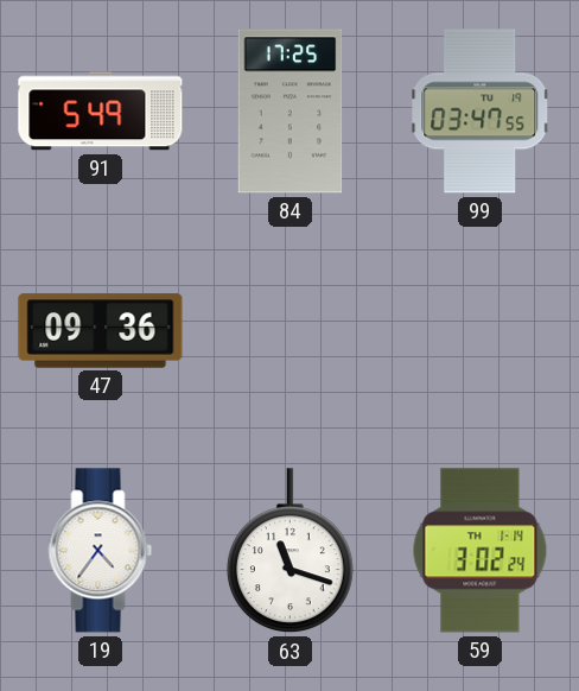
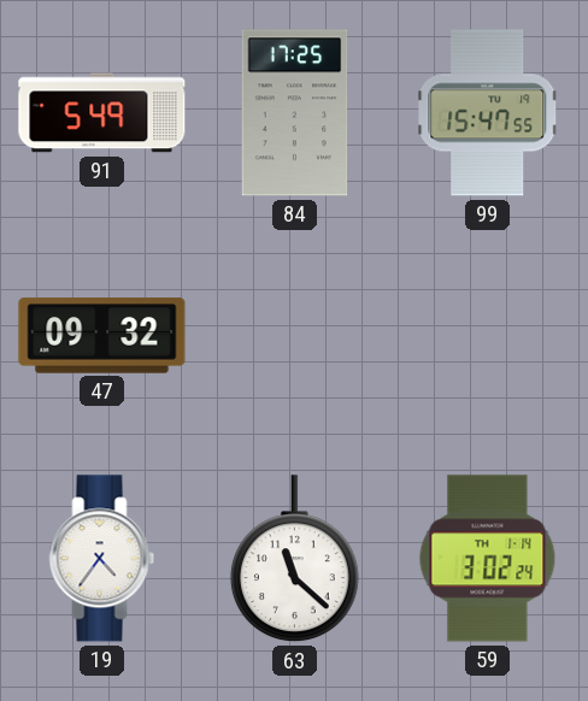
99: 03:47 -> 15:47
47: 09:36 -> 09:32
63: 11:18 -> 11:22
